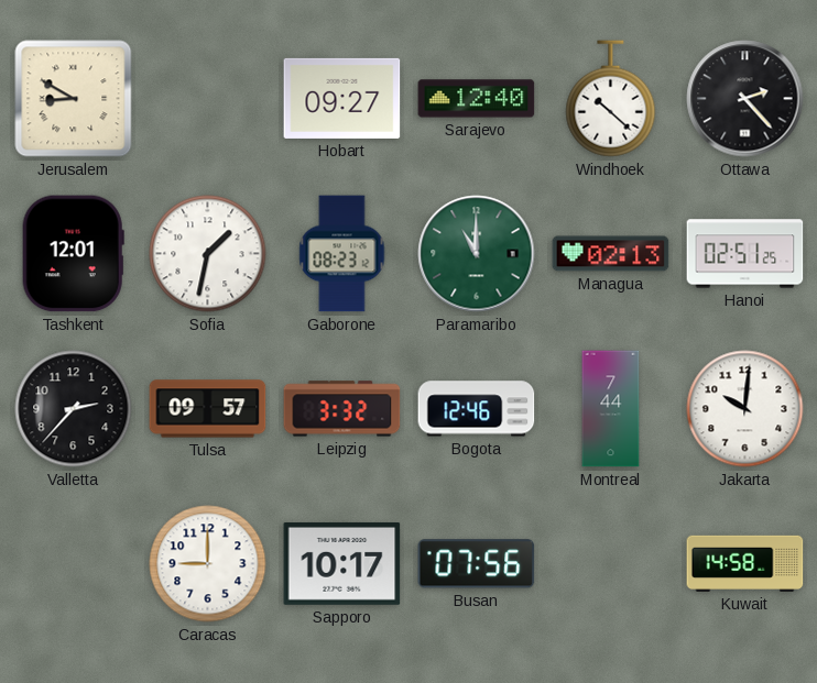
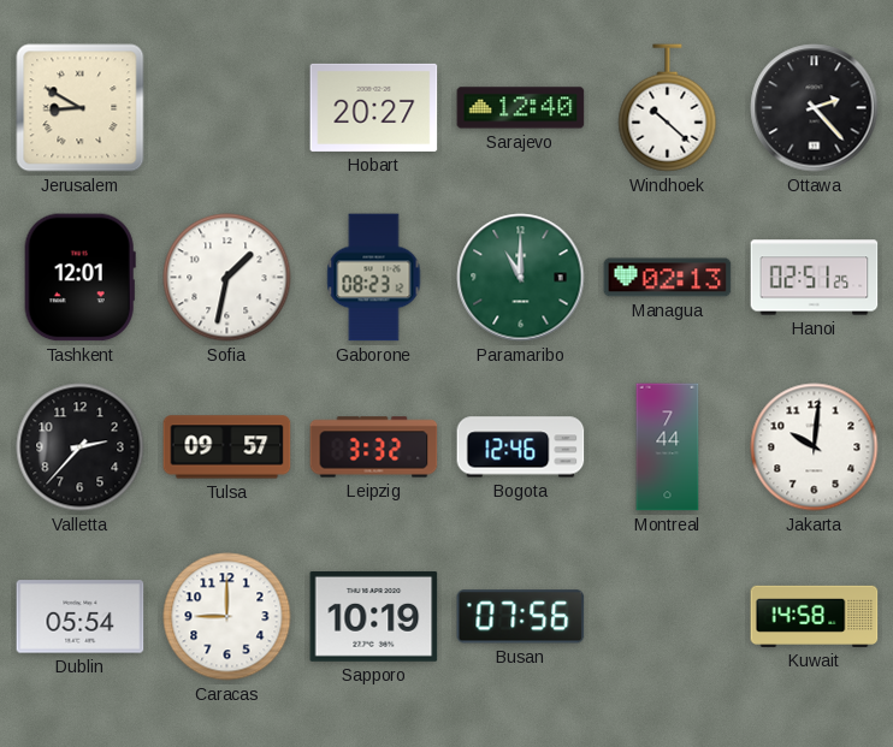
Hobart: 09:27 -> 20:27
Dublin: none -> 05:54
Sapporo: 10:17 -> 10:19
